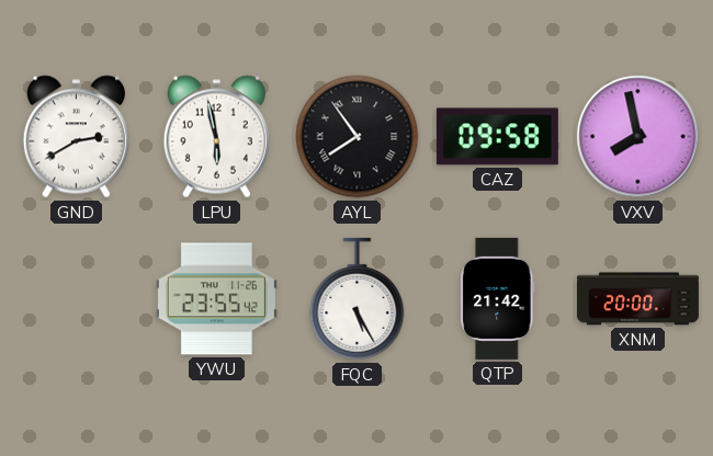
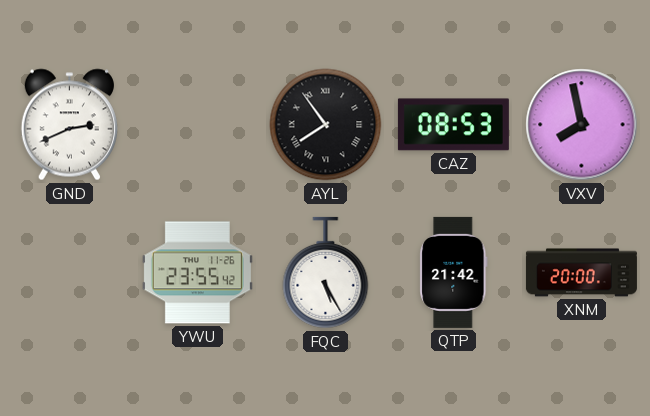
GND: 2:40 -> 2:41
LPU: 5:58 -> none
CAZ: 09:58 -> 08:53
